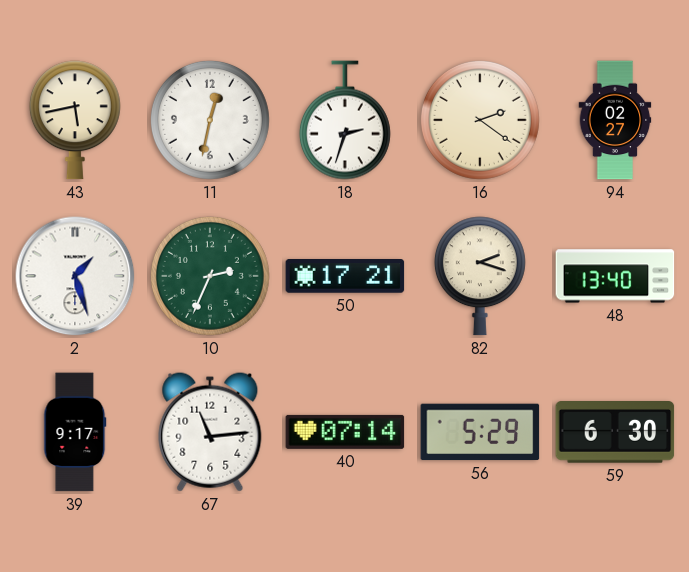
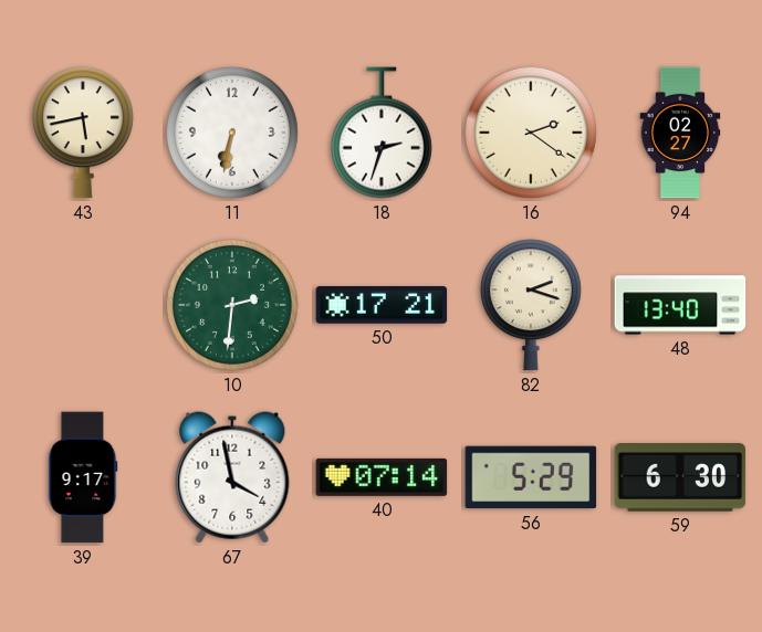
11: 12:32 -> 6:32
2: 1:27 -> none
10: 2:34 -> 2:31
67: 11:14 -> 3:58
